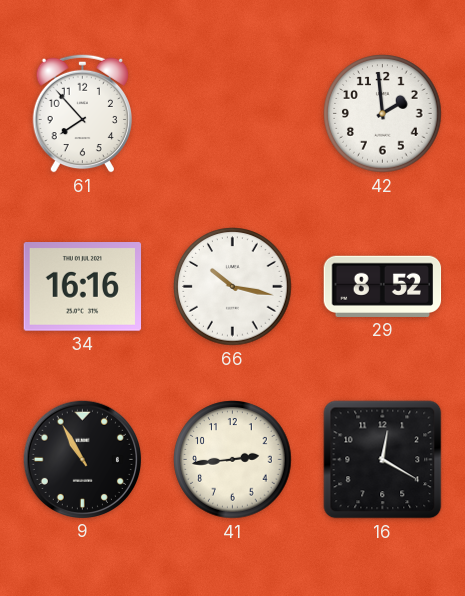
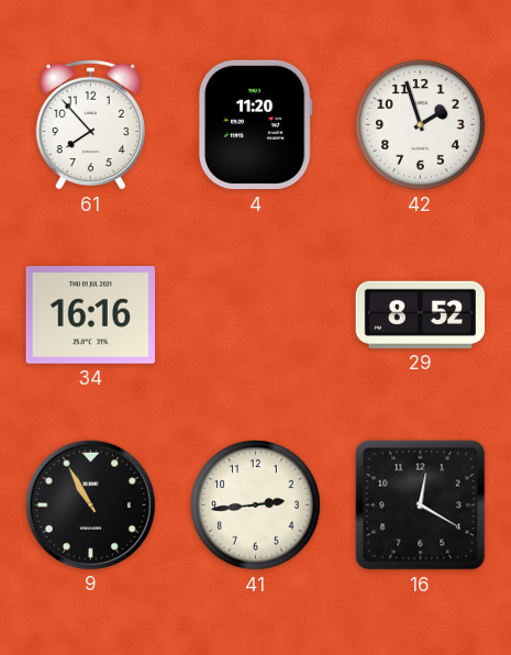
4: none -> 11:20
42: 1:59 -> 1:57
66: 10:17 -> none
